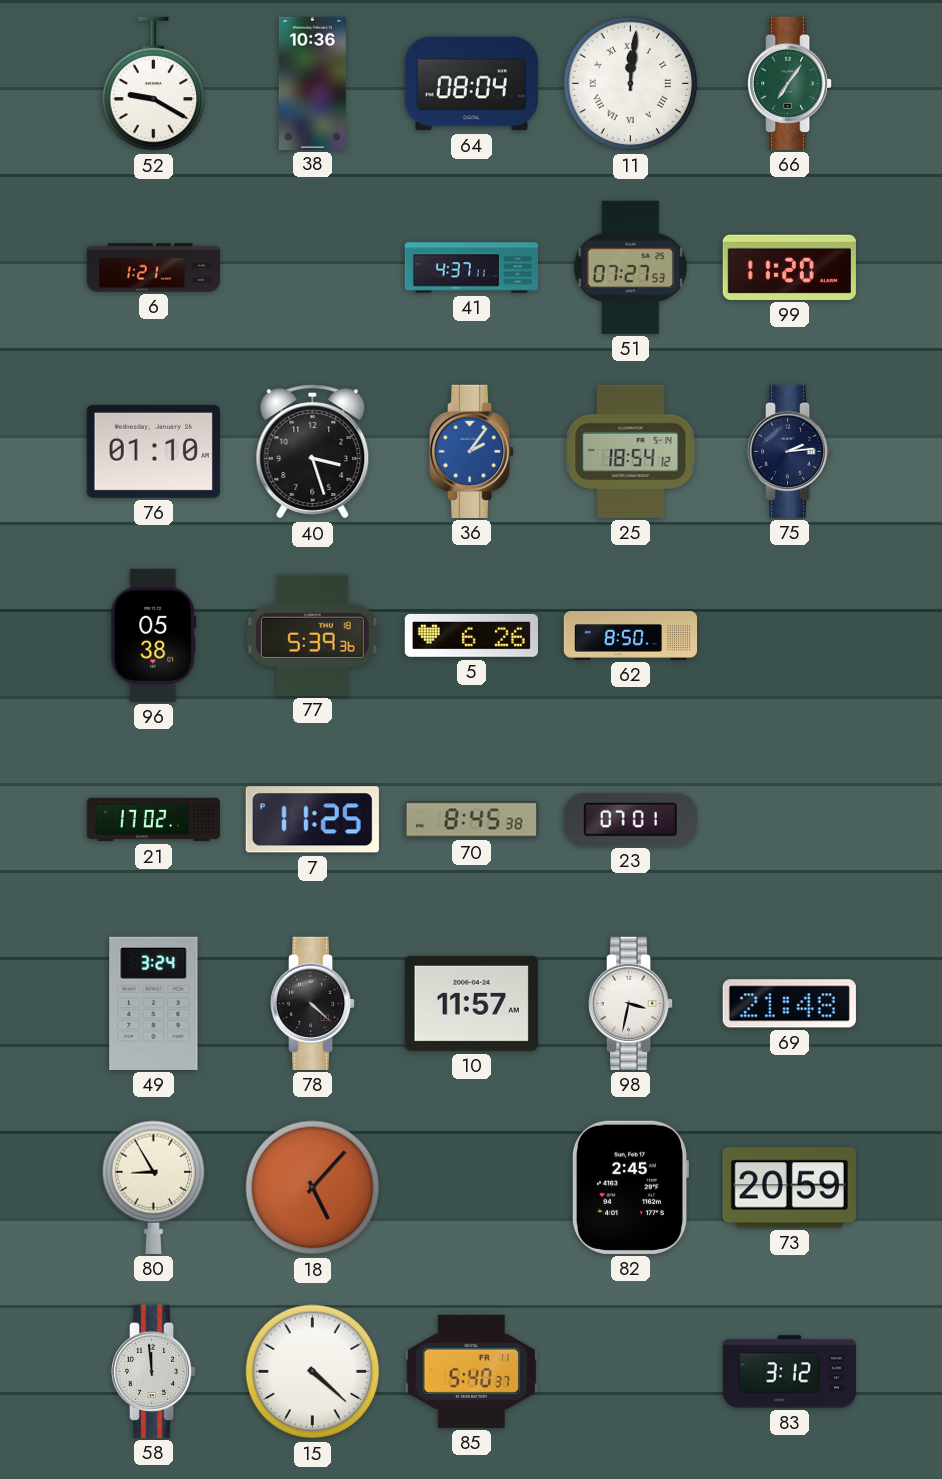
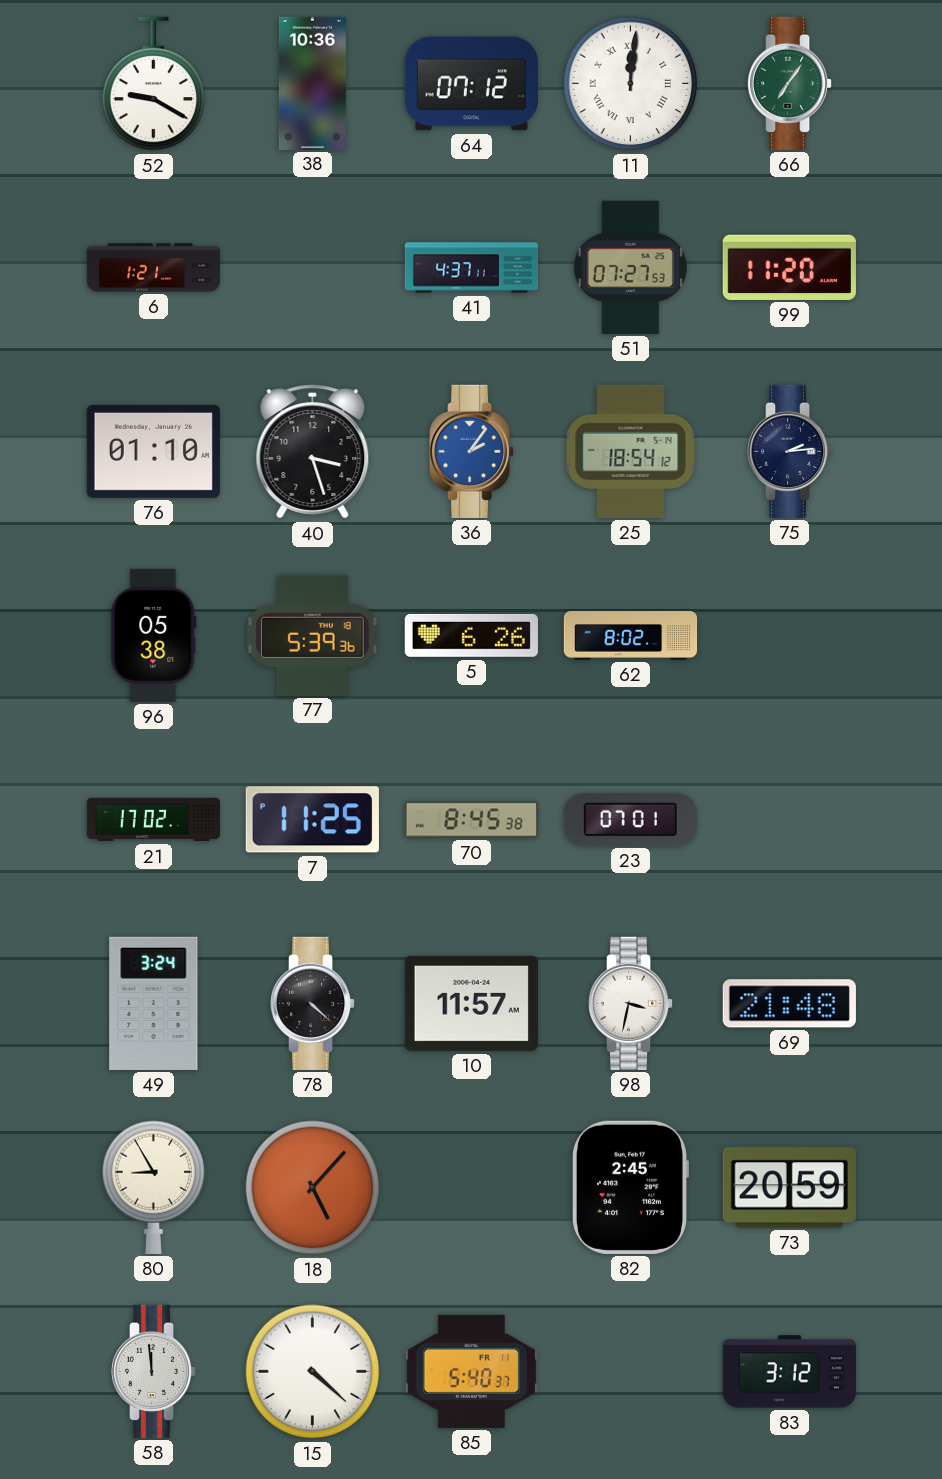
64: 08:04 -> 07:12
62: 8:50 -> 8:02
